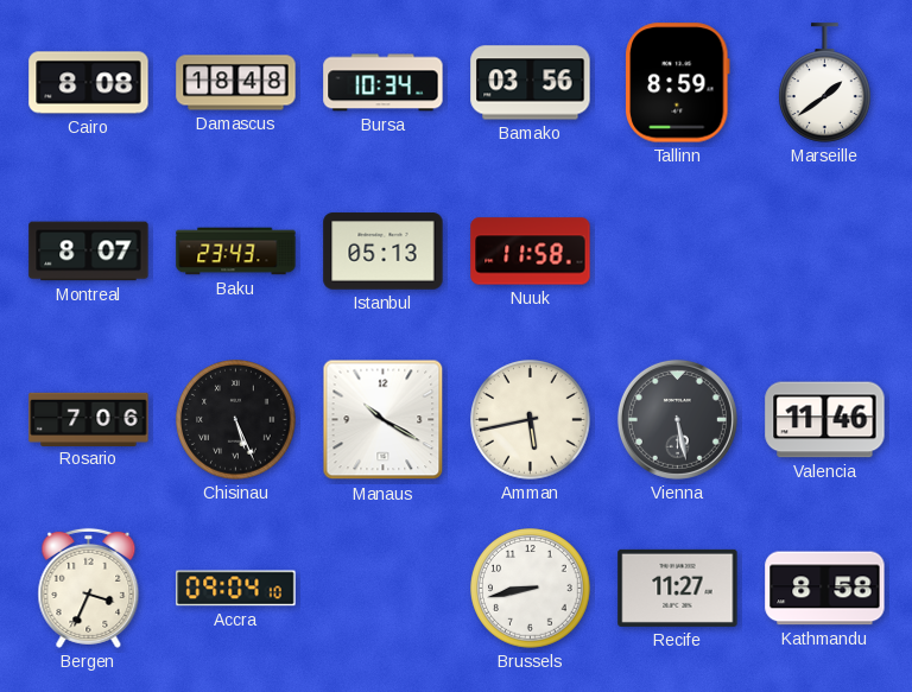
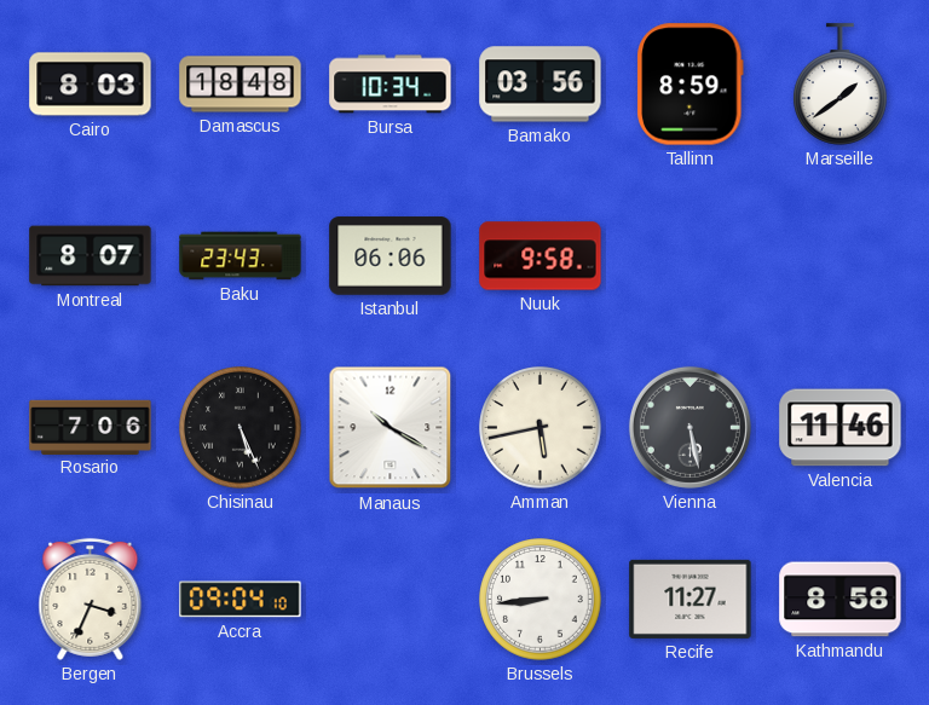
Cairo: 8:08 -> 8:03
Istanbul: 05:13 -> 06:06
Nuuk: 11:58 -> 9:58
Brussels: 8:43 -> 8:44
